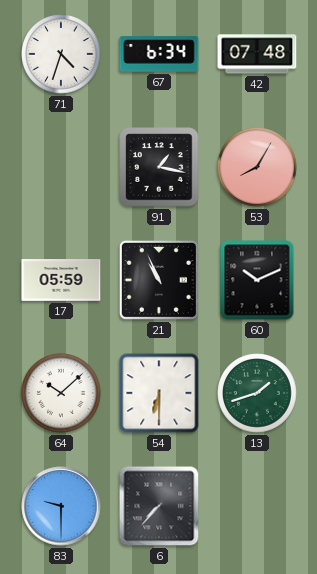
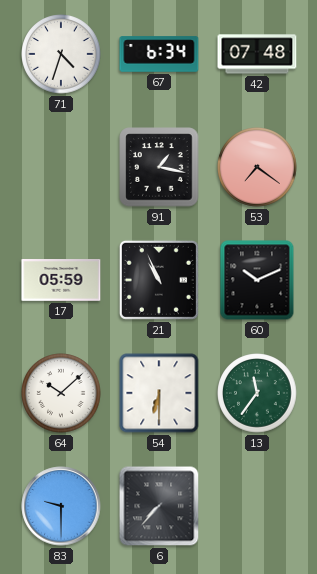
53: 8:05 -> 7:21
13: 1:42 -> 11:36
